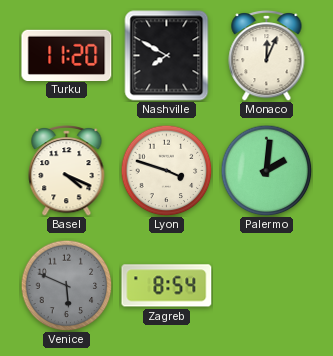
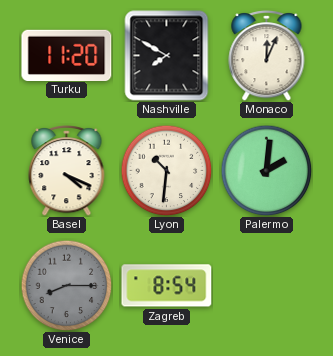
Lyon: 3:48 -> 10:31
Venice: 5:49 -> 8:15
